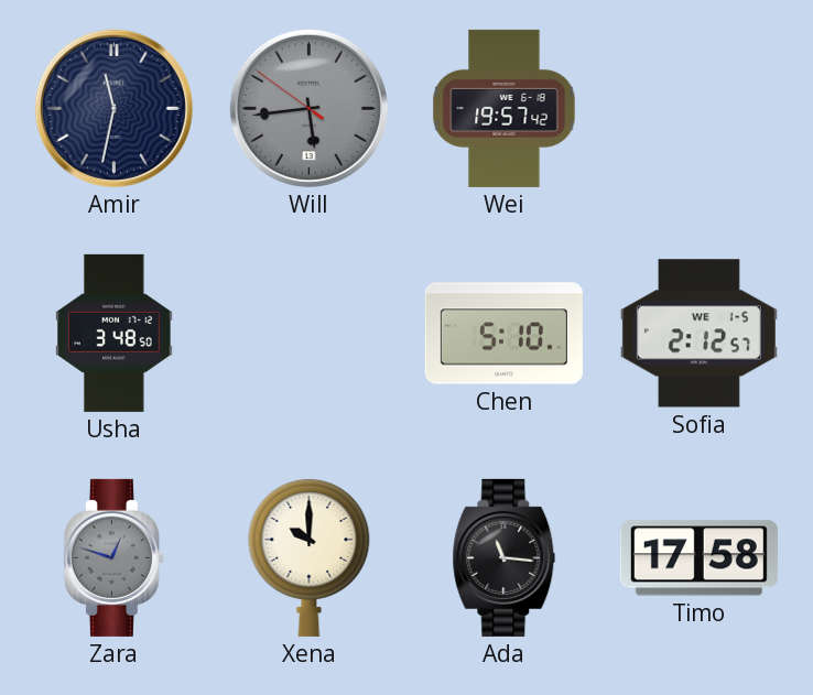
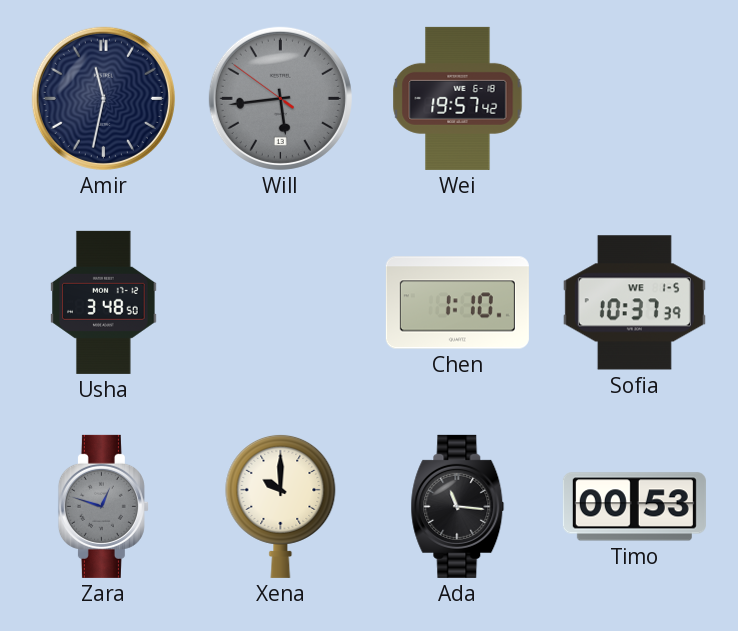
Chen: 5:10 -> 1:10
Sofia: 2:12 -> 10:37
Timo: 17:58 -> 00:53
